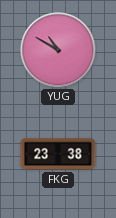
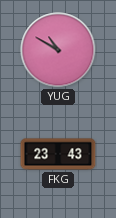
FKG: 23:38 -> 23:43
